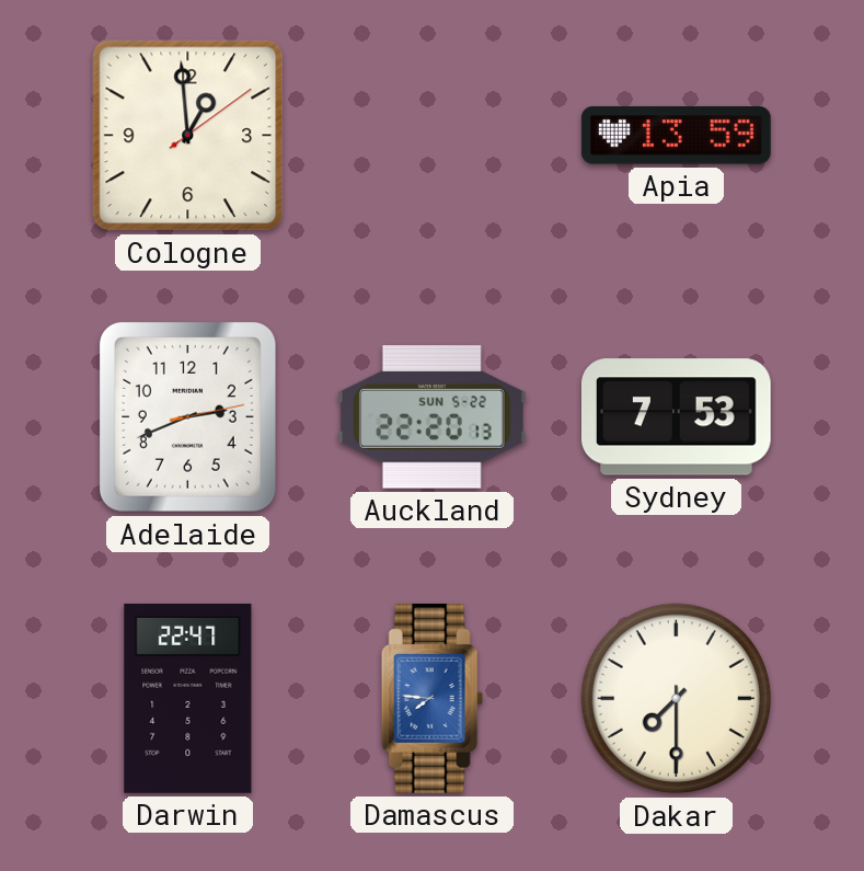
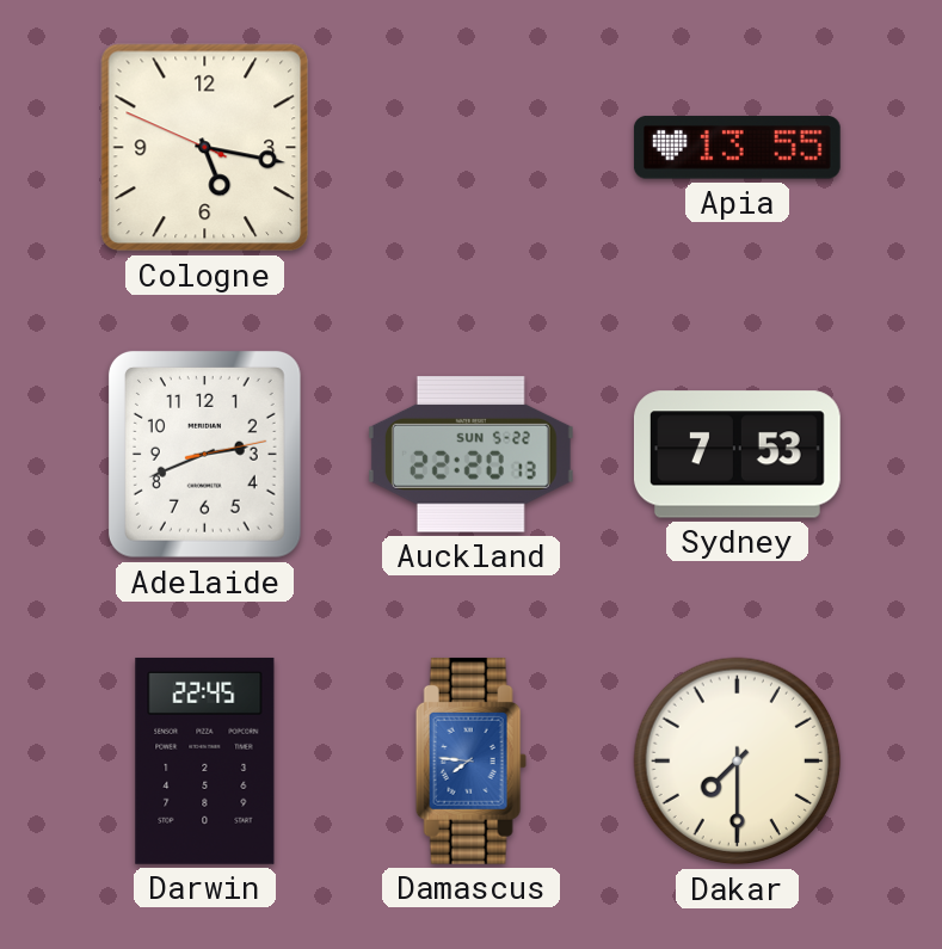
Cologne: 12:59 -> 5:16
Apia: 13:59 -> 13:55
Darwin: 22:47 -> 22:45
